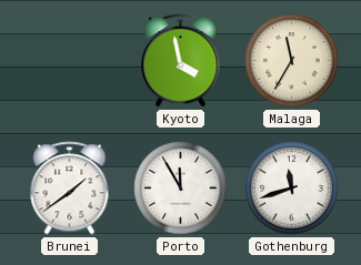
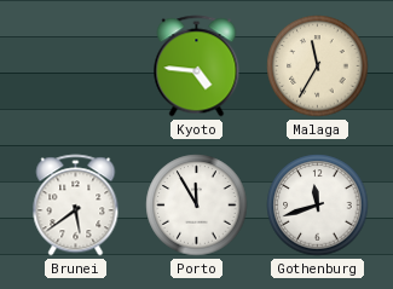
Kyoto: 3:58 -> 4:46
Brunei: 1:39 -> 5:39
